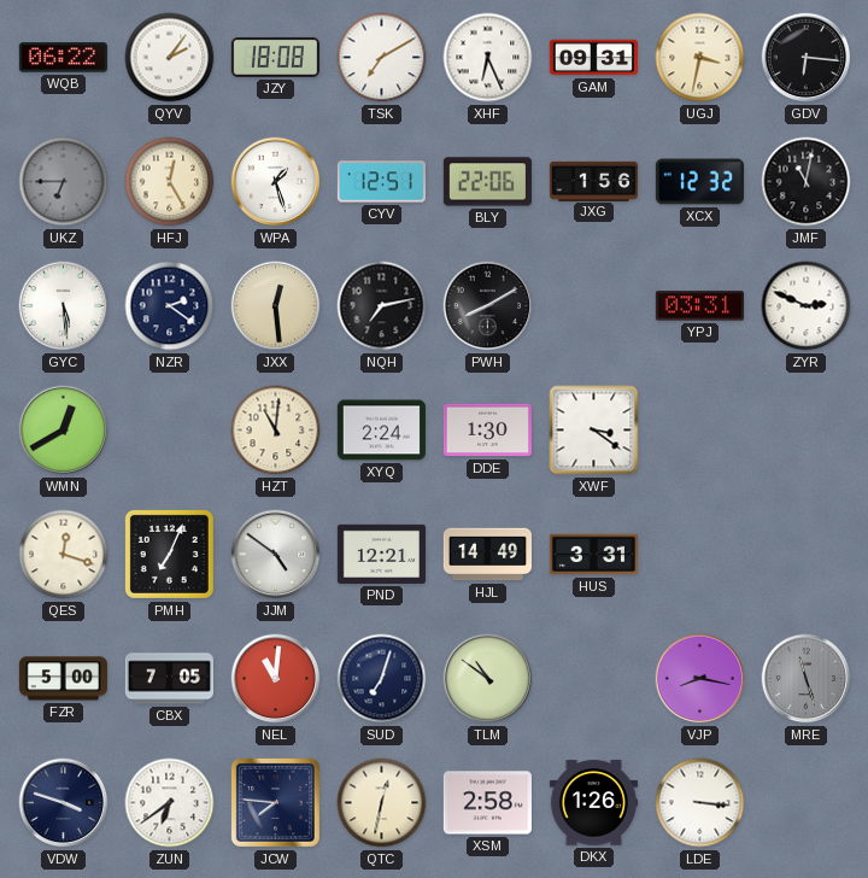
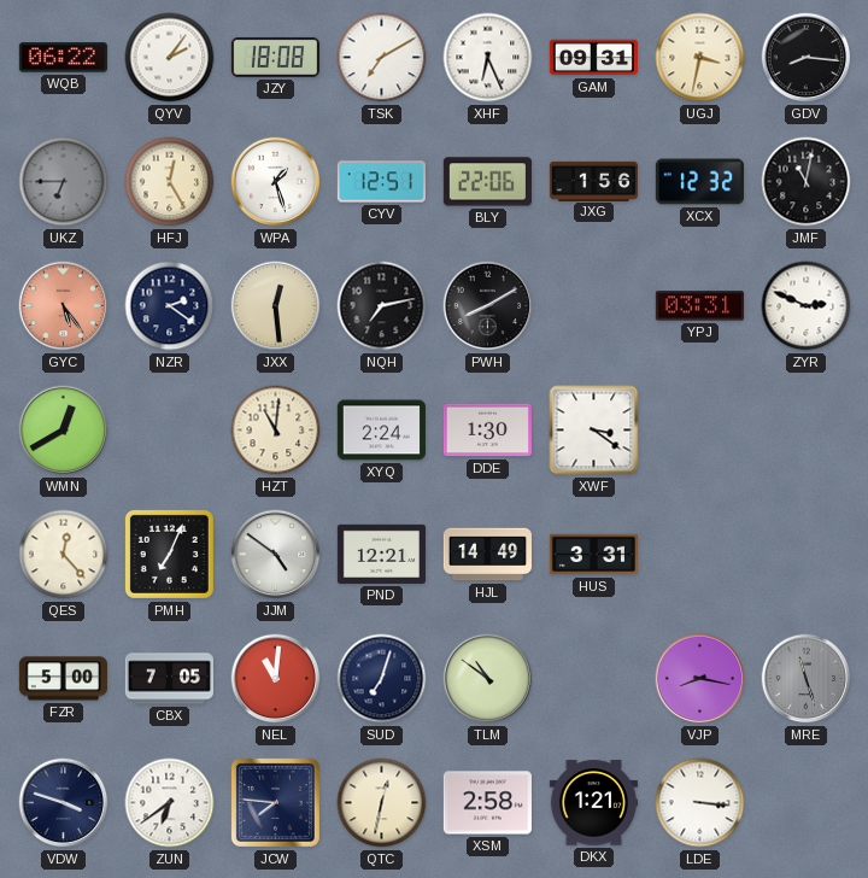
GDV: 6:16 -> 8:16
GYC: 5:29 -> 5:24
GYC dial: white -> salmon
QES: 12:18 -> 12:23
DKX: 1:26 -> 1:21
